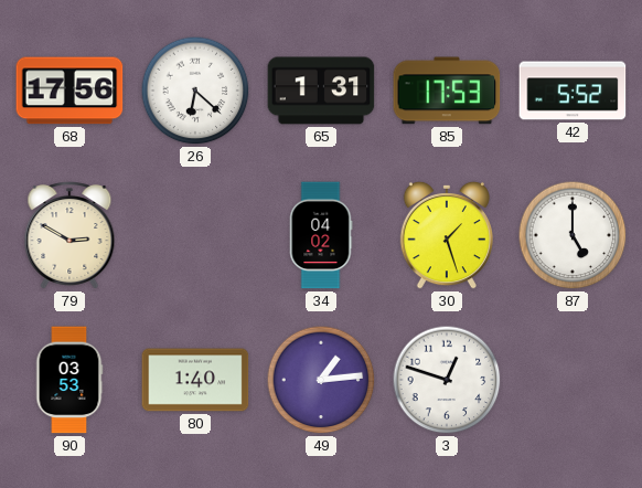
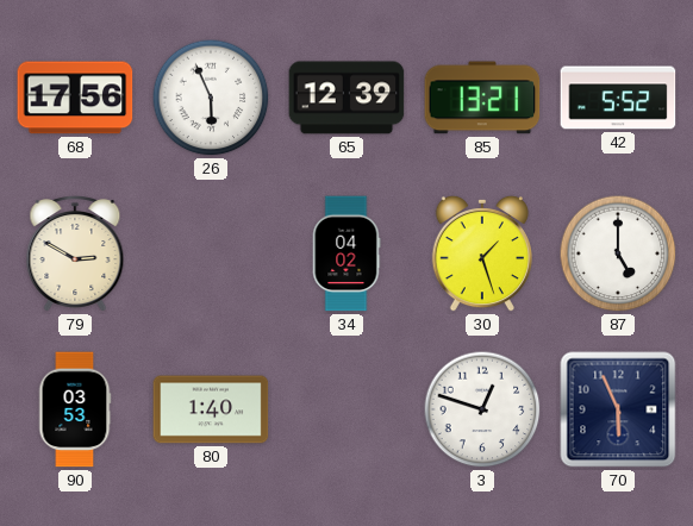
26: 6:22 -> 5:56
65: 1:31 -> 12:39
85: 17:53 -> 13:21
49: 1:14 -> none
70: none -> 5:56
